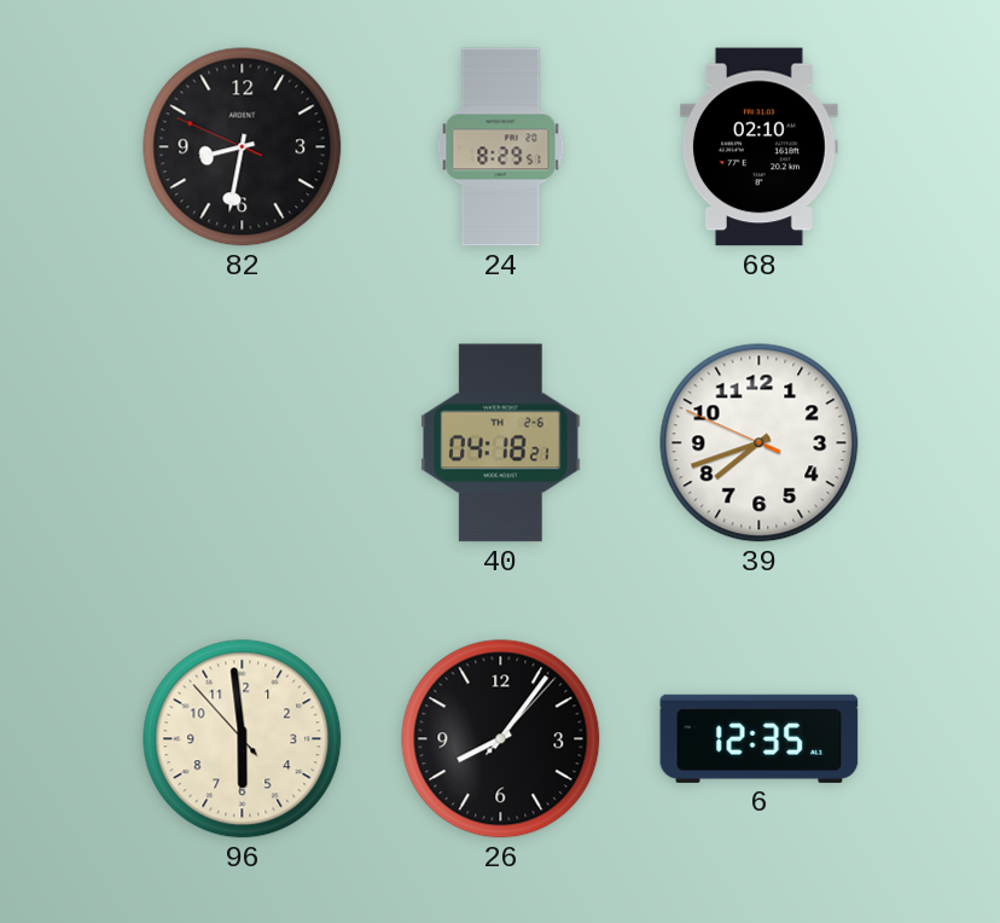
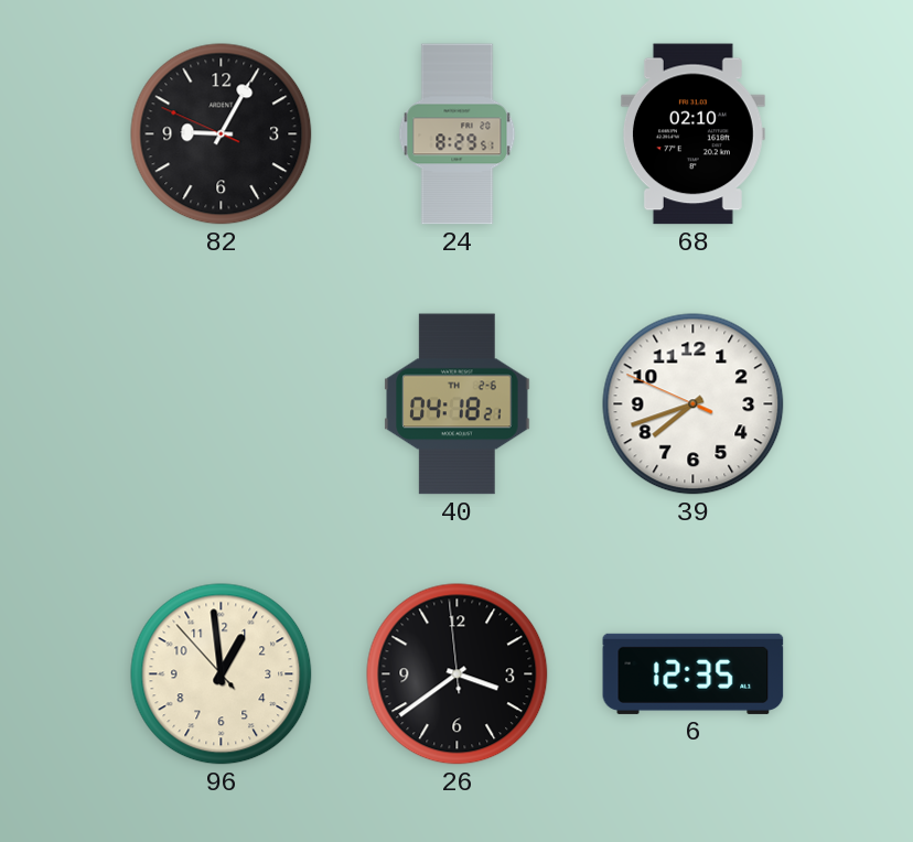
82: 8:31 -> 9:04
96: 5:58 -> 12:58
26: 8:06 -> 3:38
